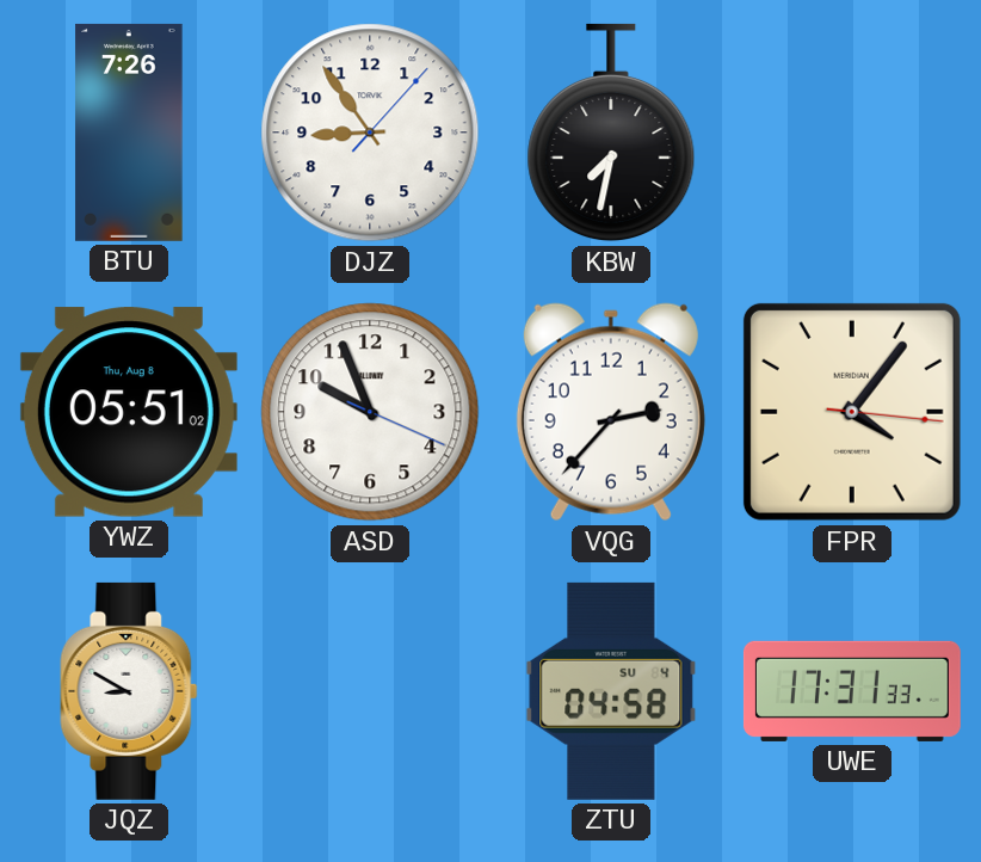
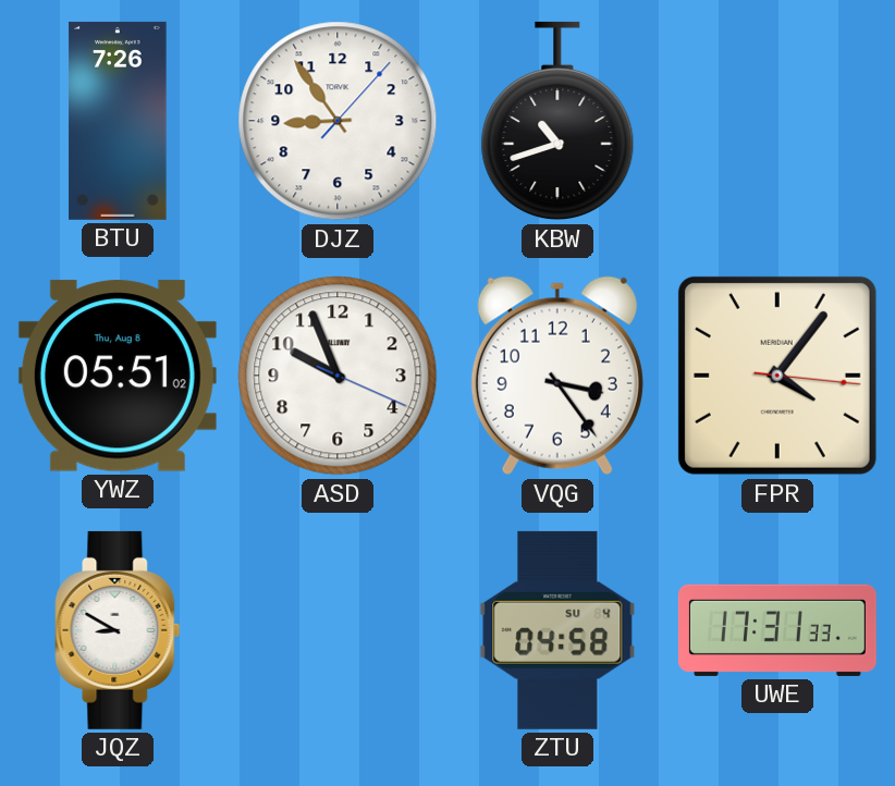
KBW: 7:32 -> 10:42
VQG: 2:37 -> 3:24
